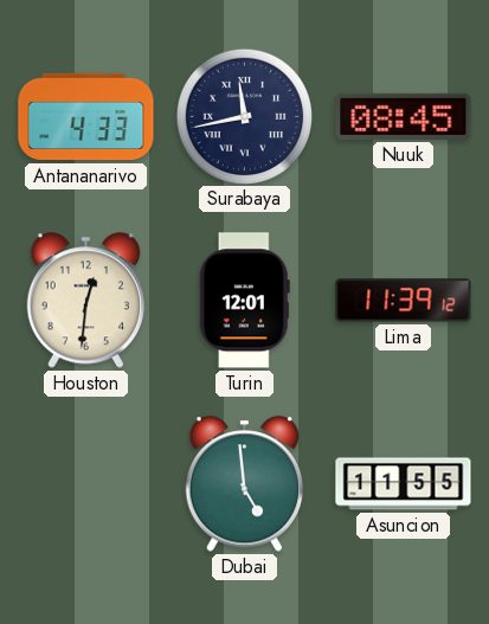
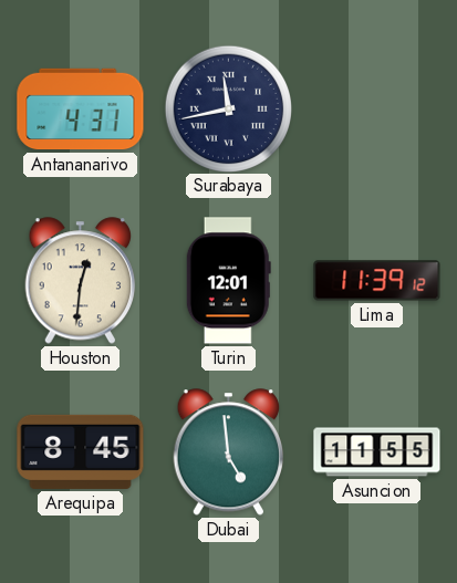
Antananarivo: 4:33 -> 4:31
Nuuk: 08:45 -> none
Arequipa: none -> 8:45
